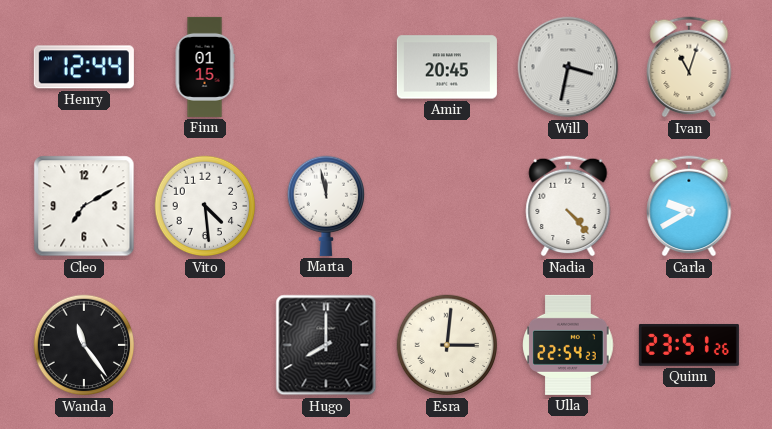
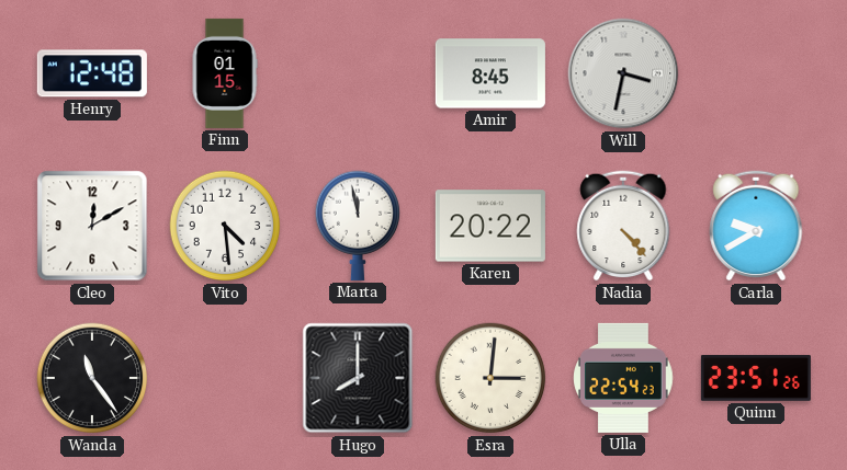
Henry: 12:44 -> 12:48
Amir: 20:45 -> 8:45
Ivan: 11:03 -> none
Cleo: 7:10 -> 12:10
Karen: none -> 20:22
